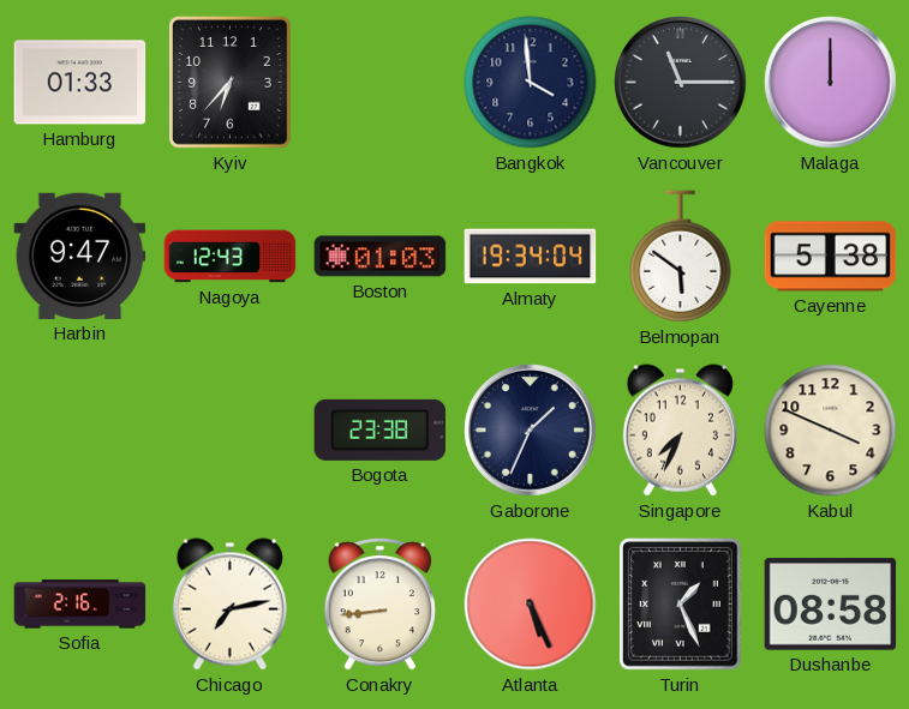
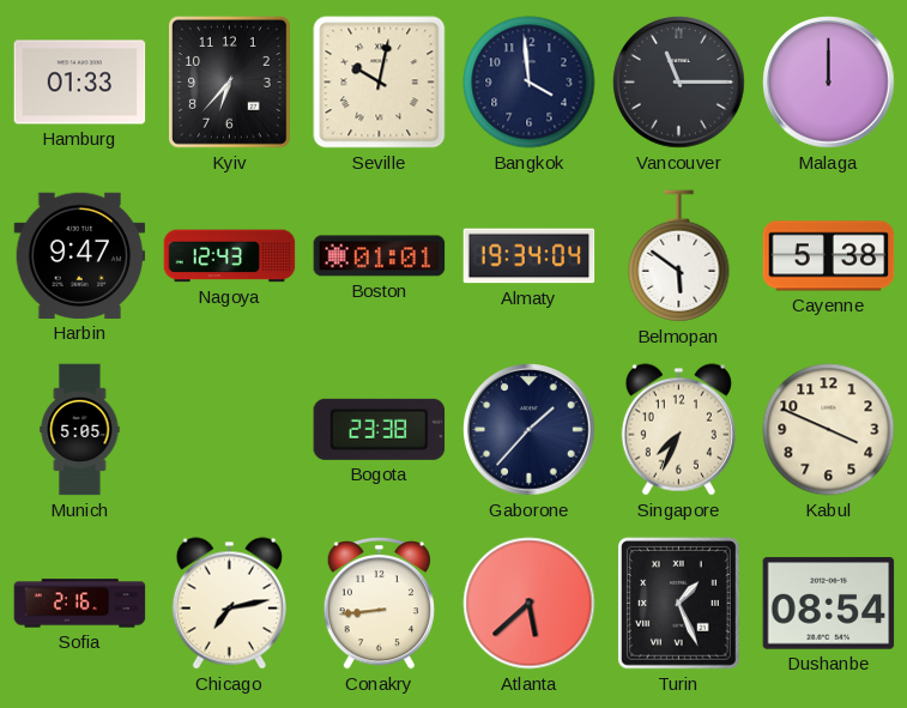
Seville: none -> 10:02
Boston: 01:03 -> 01:01
Munich: none -> 5:05
Gaborone: 1:34 -> 1:37
Atlanta: 5:26 -> 5:38
Dushanbe: 08:58 -> 08:54
